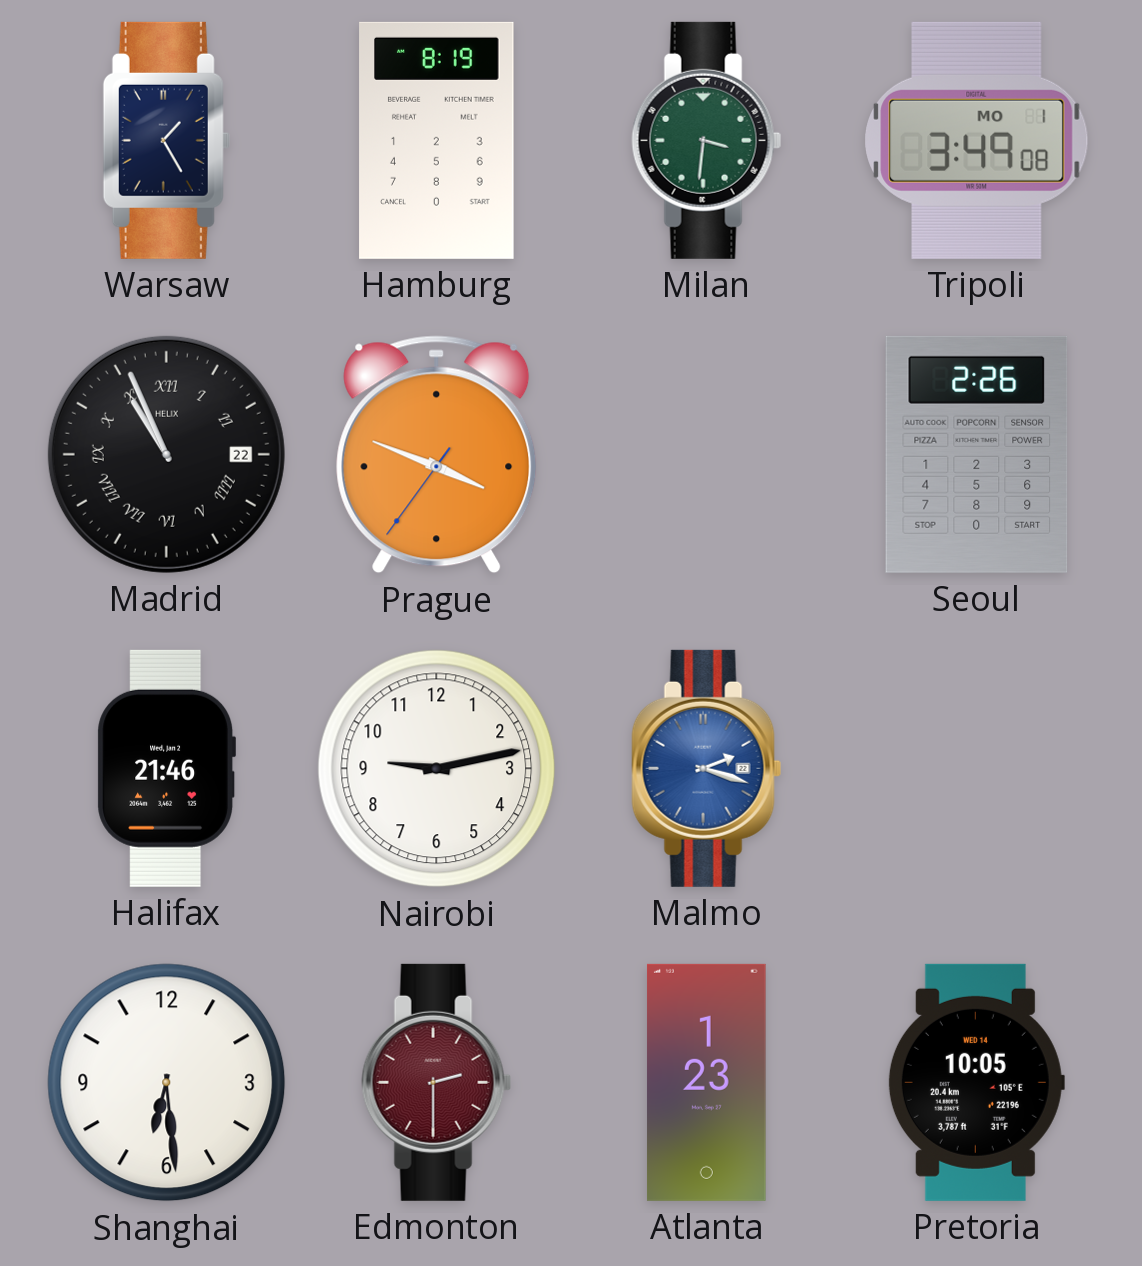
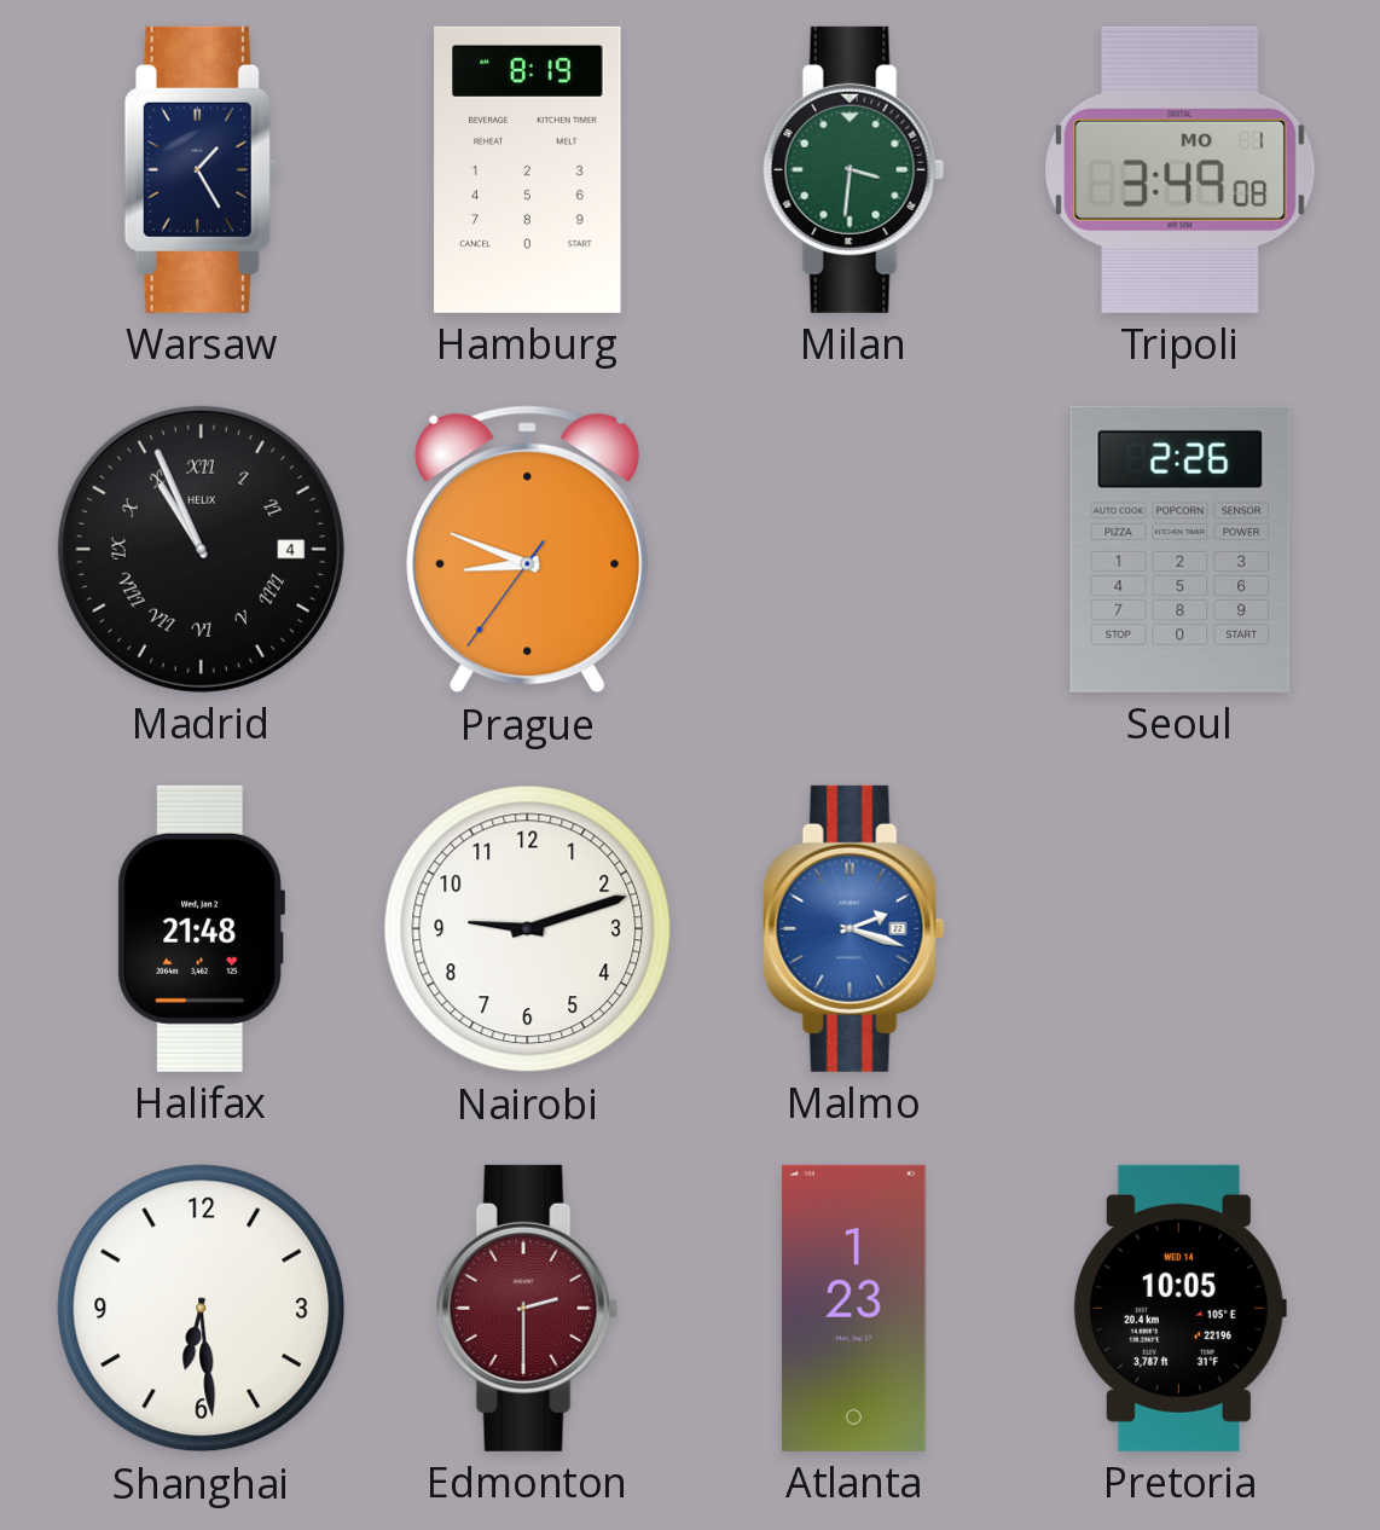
Madrid date: 22 -> 4
Prague: 3:48 -> 8:48
Halifax: 21:46 -> 21:48
Nairobi: 9:13 -> 9:12
